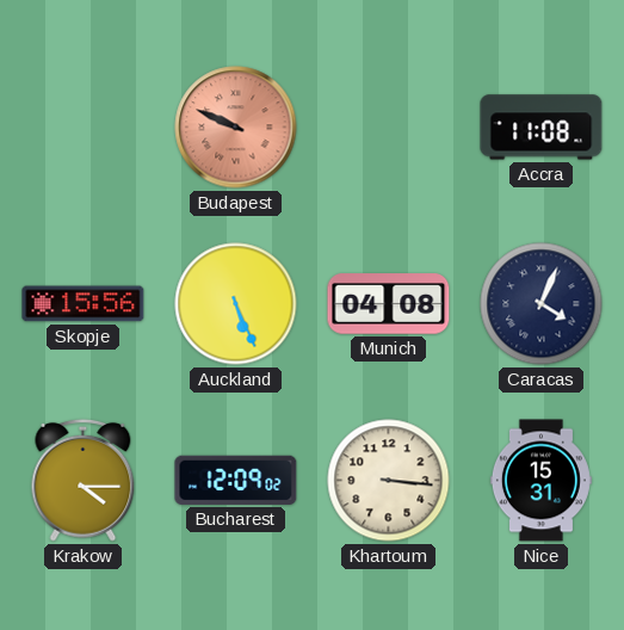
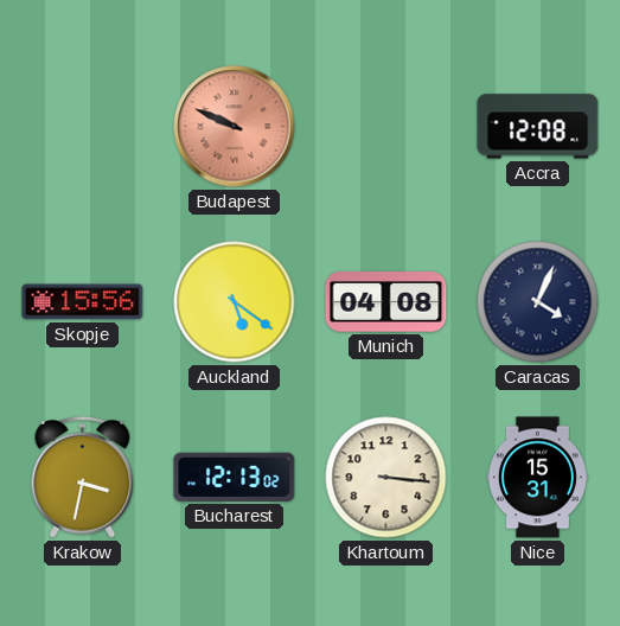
Accra: 11:08 -> 12:08
Auckland: 5:26 -> 5:21
Krakow: 4:15 -> 3:32
Bucharest: 12:09 -> 12:13
